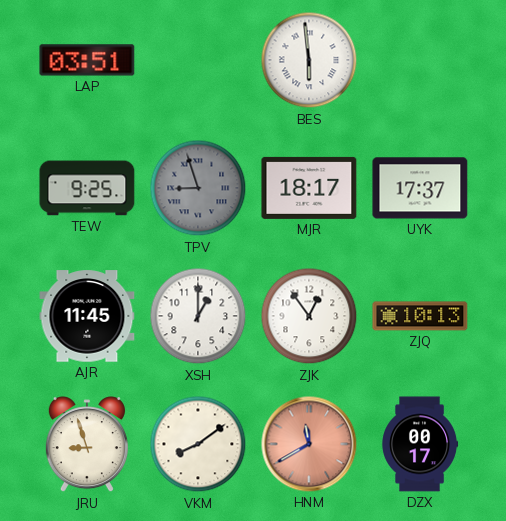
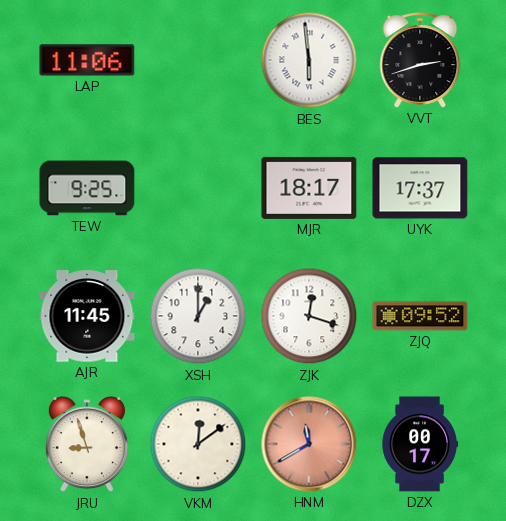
LAP: 03:51 -> 11:06
VVT: none -> 2:42
TPV: 8:57 -> none
ZJK: 12:54 -> 12:18
ZJQ: 10:13 -> 09:52
VKM: 8:09 -> 12:09
